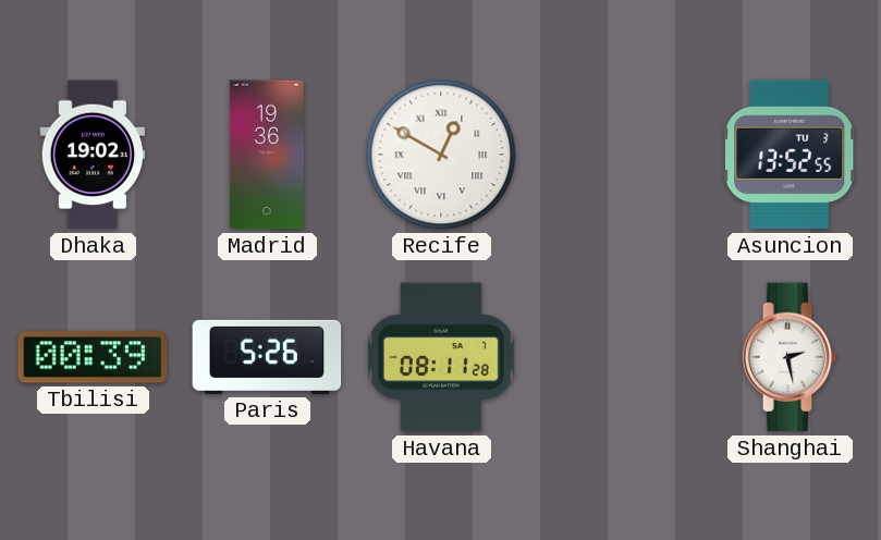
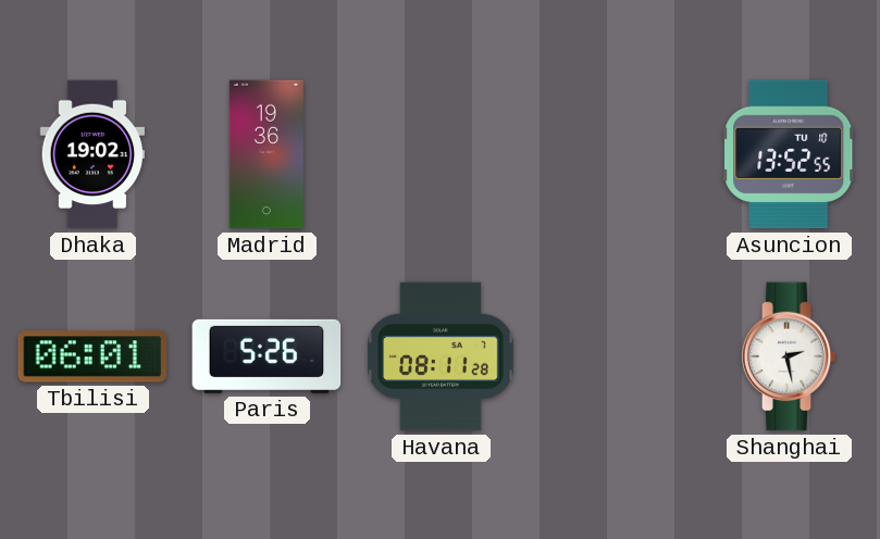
Recife: 12:50 -> none
Asuncion date: TU 3 -> TU 10
Tbilisi: 00:39 -> 06:01
